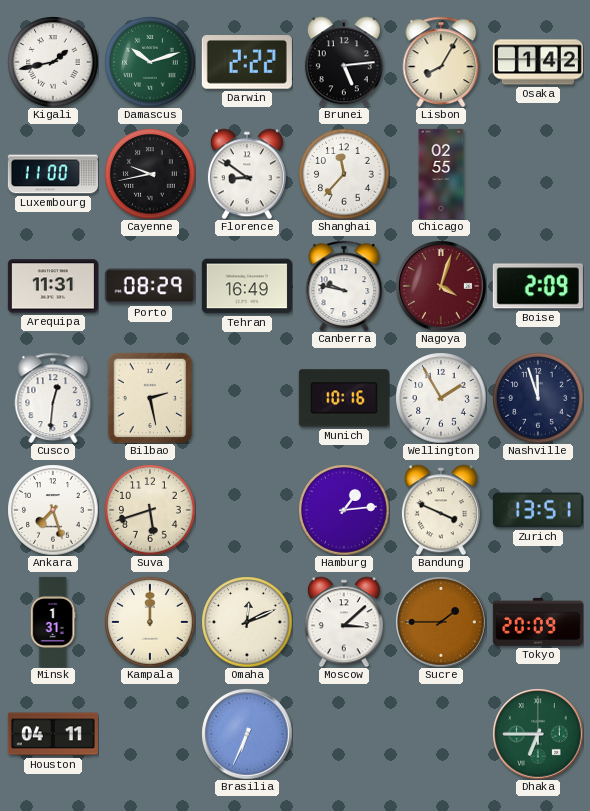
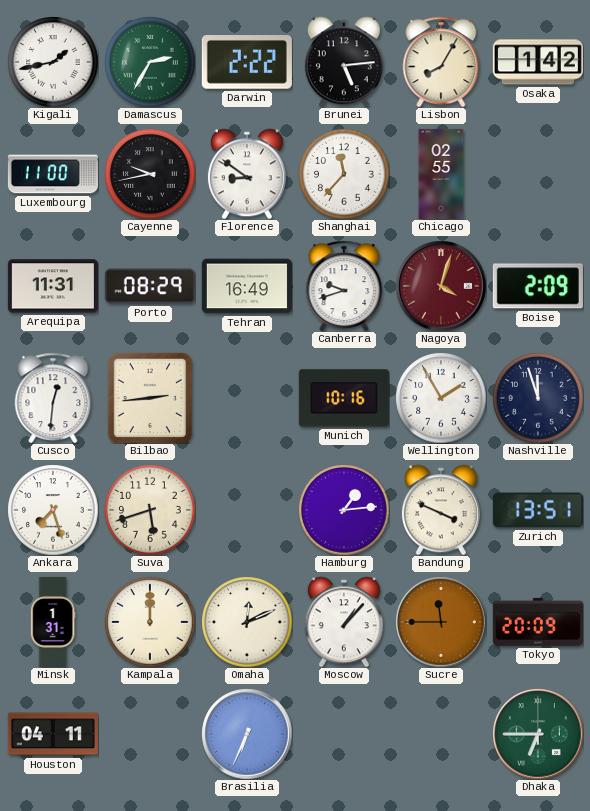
Damascus: 10:12 -> 2:35
Canberra: 9:47 -> 9:42
Bilbao: 2:28 -> 2:44
Moscow: 3:08 -> 1:07
Sucre: 1:45 -> 11:45
